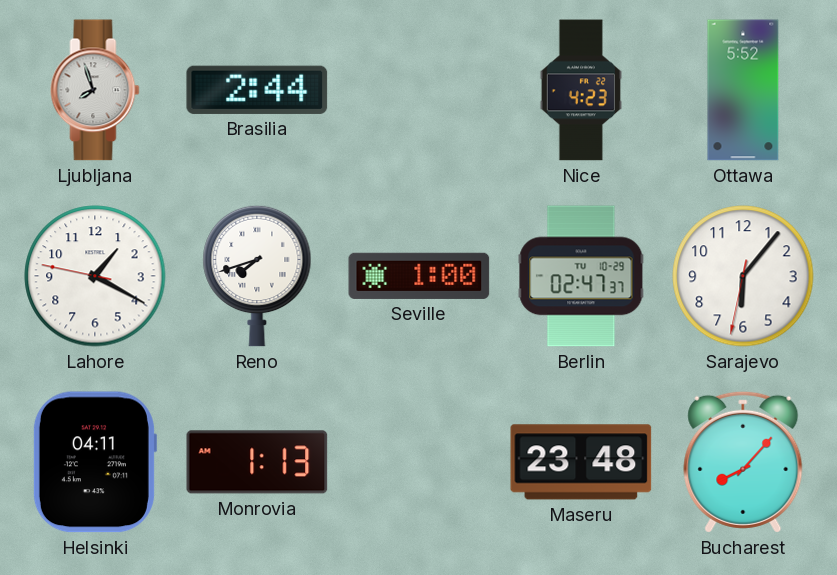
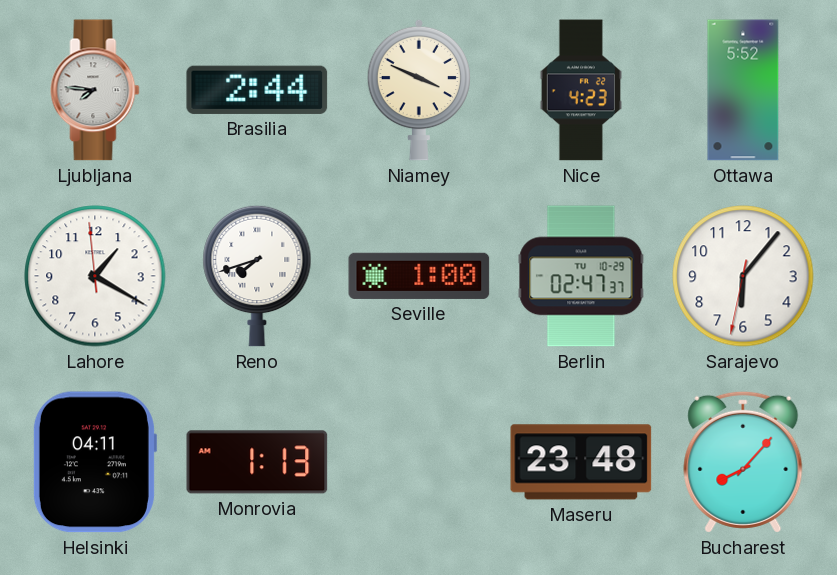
Ljubljana: 7:57 -> 7:46
Niamey: none -> 3:49
Lahore: 1:19:47 -> 1:19:59
